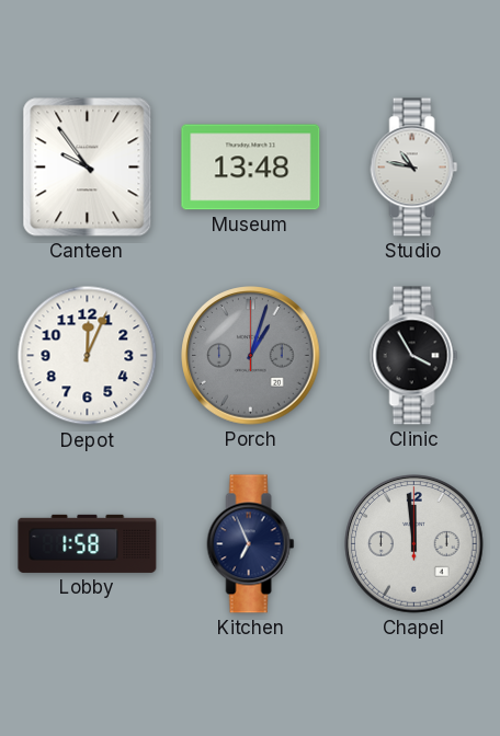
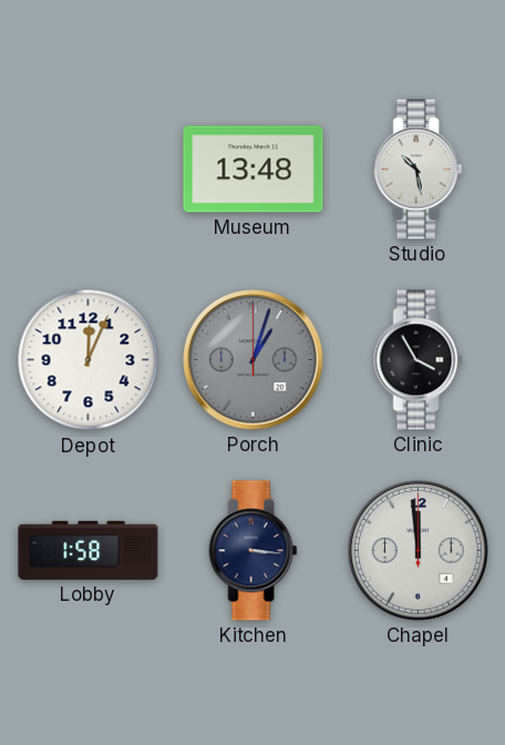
Canteen: 9:54 -> none
Studio: 10:47 -> 10:28
Kitchen: 6:56 -> 3:16
